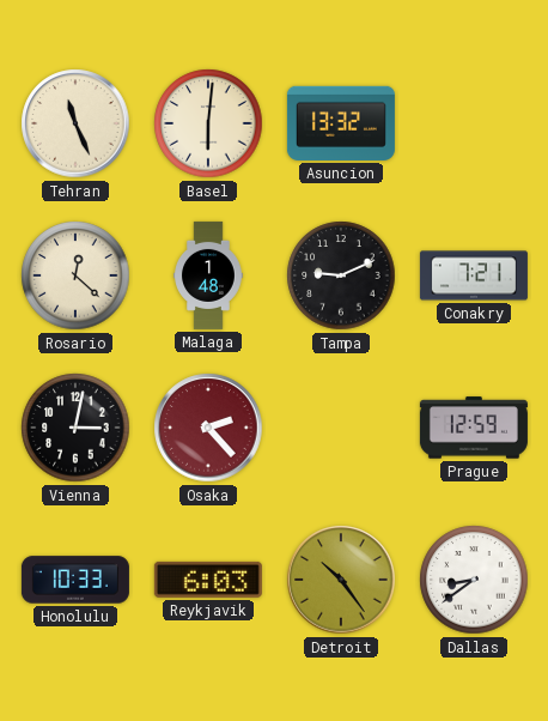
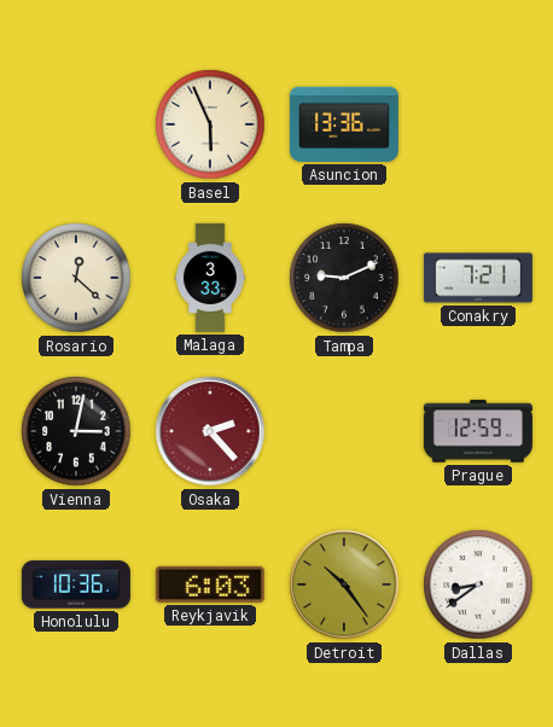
Tehran: 11:26 -> none
Basel: 6:01 -> 5:56
Asuncion: 13:32 -> 13:36
Malaga: 1:48 -> 3:33
Honolulu: 10:33 -> 10:36
